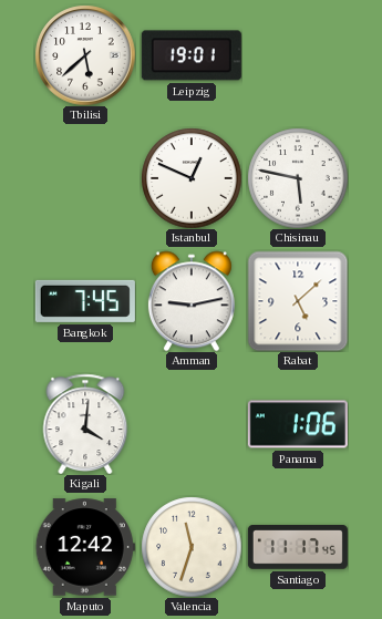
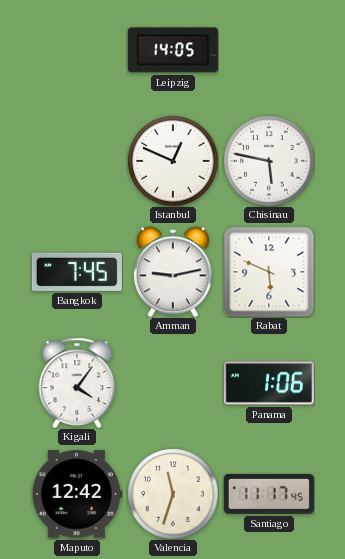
Tbilisi: 5:38 -> none
Leipzig: 19:01 -> 14:05
Rabat: 5:08 -> 5:49
Kigali: 4:01 -> 4:06
